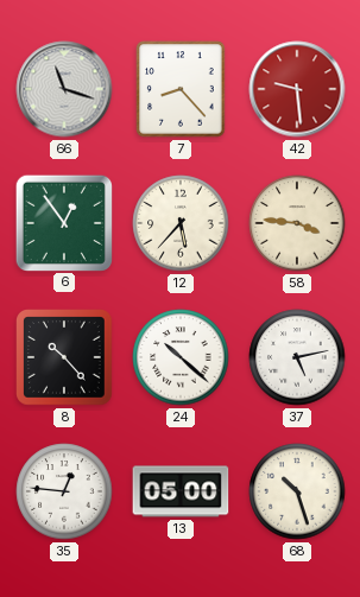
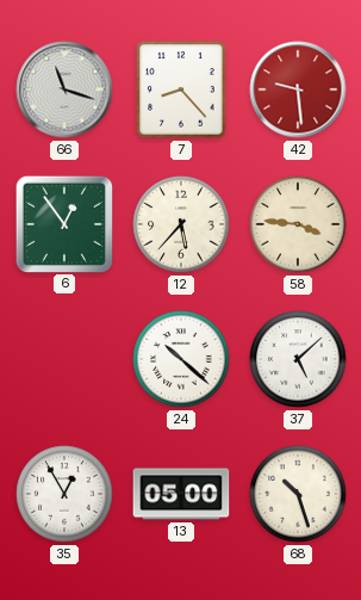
8: 10:23 -> none
37: 5:13 -> 5:08
35: 12:46 -> 12:55
